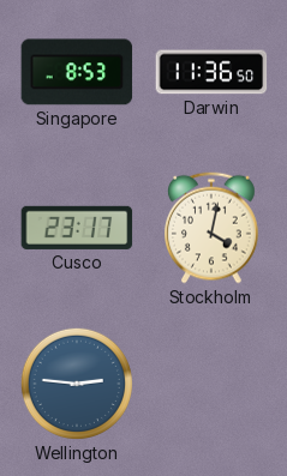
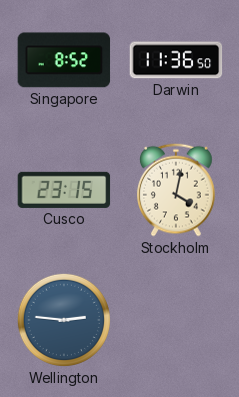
Singapore: 8:53 -> 8:52
Cusco: 23:17 -> 23:15
